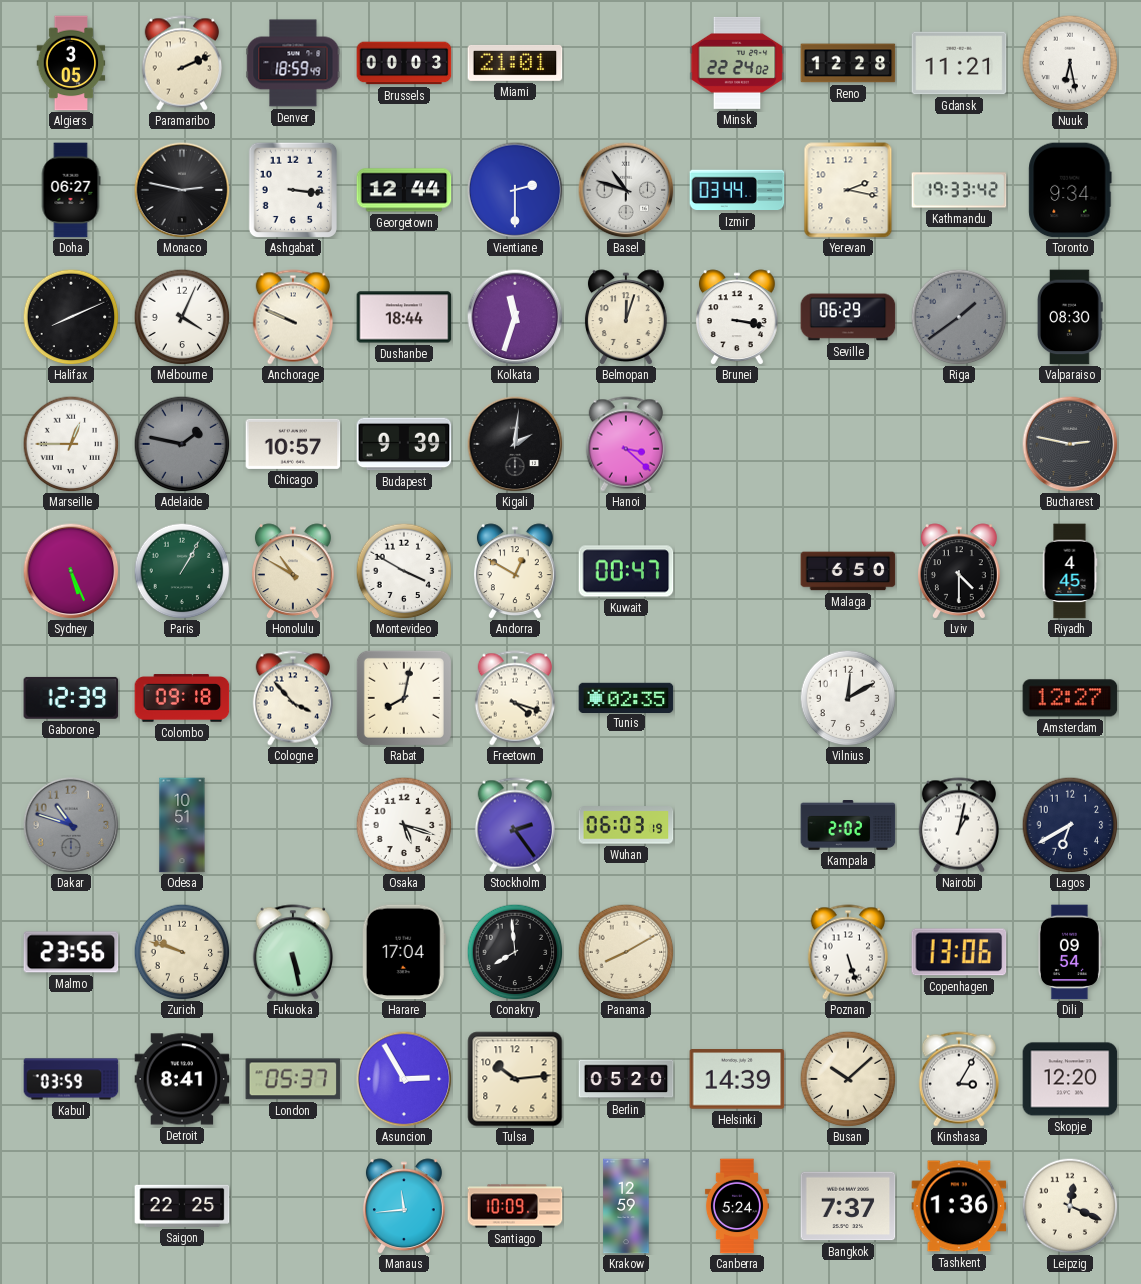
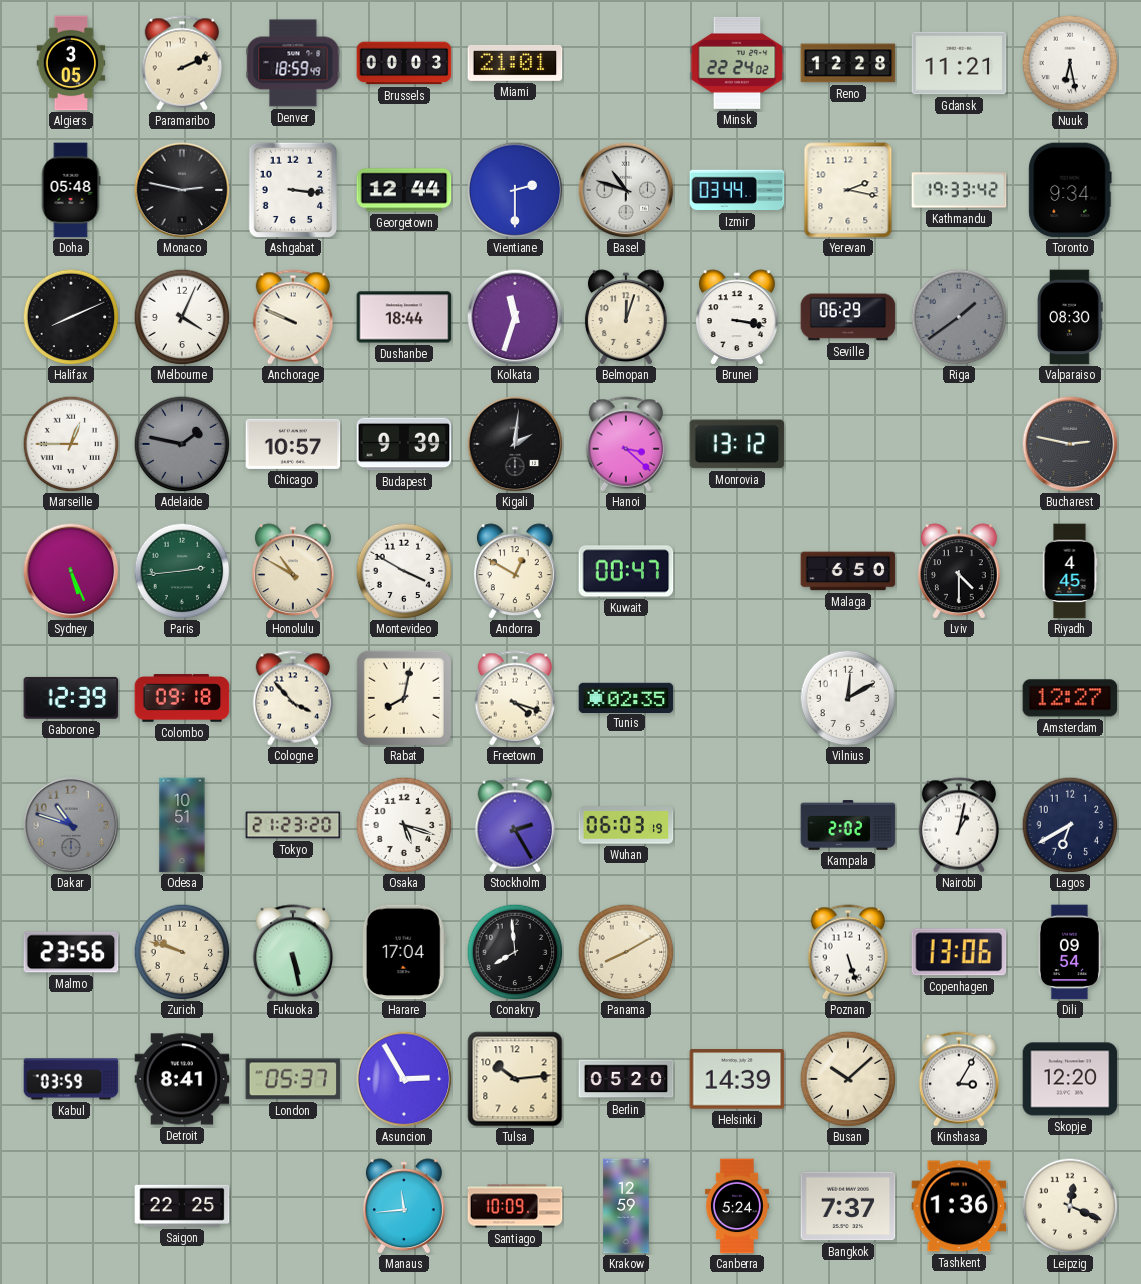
Doha: 06:27 -> 05:48
Monrovia: none -> 13:12
Paris: 1:05 -> 2:44
Tokyo: none -> 21:23
Stockholm: 2:24 -> 2:25
